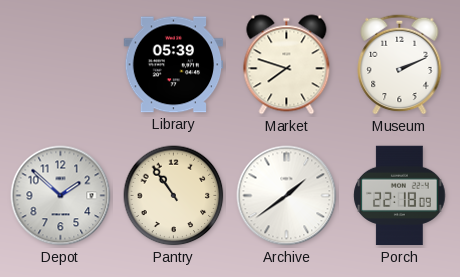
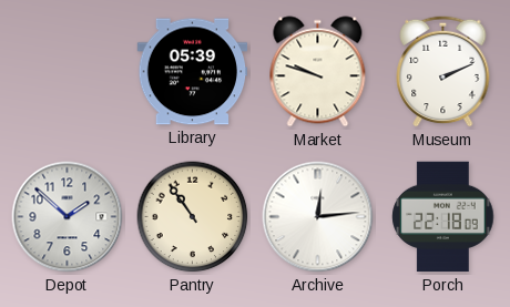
Market: 7:48 -> 9:48
Archive: 1:39 -> 12:14
